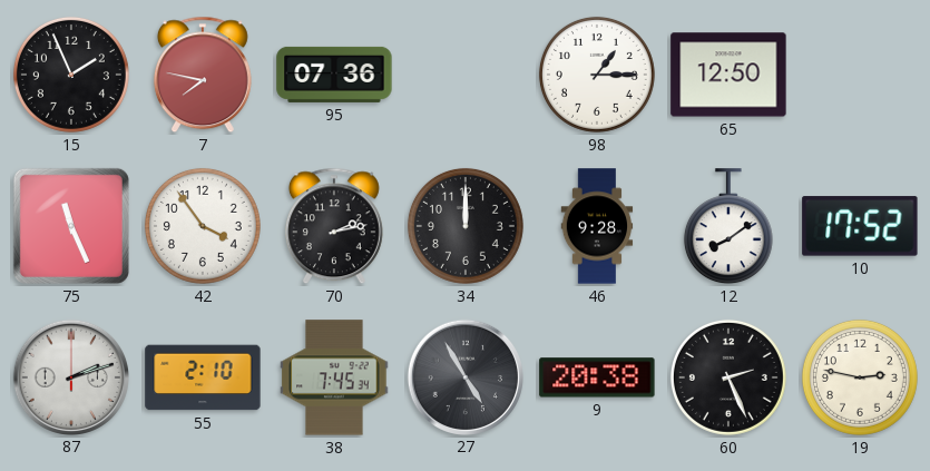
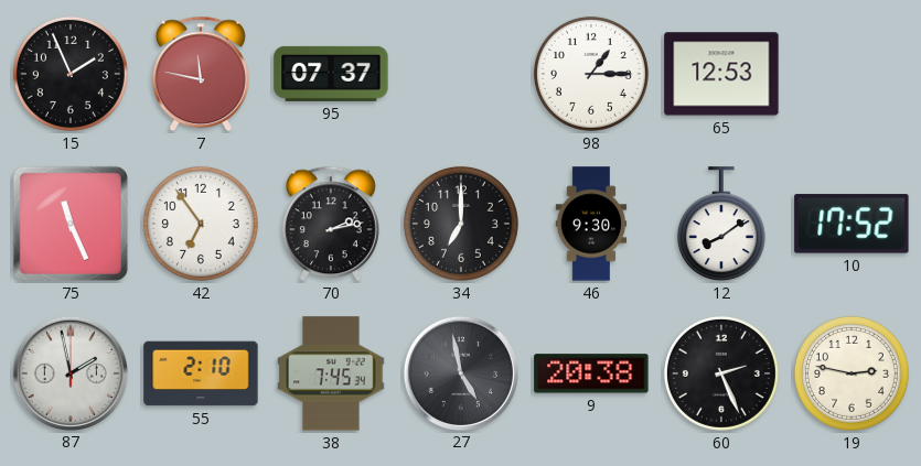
7: 7:47 -> 11:47
95: 07:36 -> 07:37
65: 12:50 -> 12:53
42: 3:54 -> 6:54
34: 12:00 -> 7:00
46: 9:28 -> 9:30
87: 2:12 -> 1:58
27: 4:55 -> 4:58
